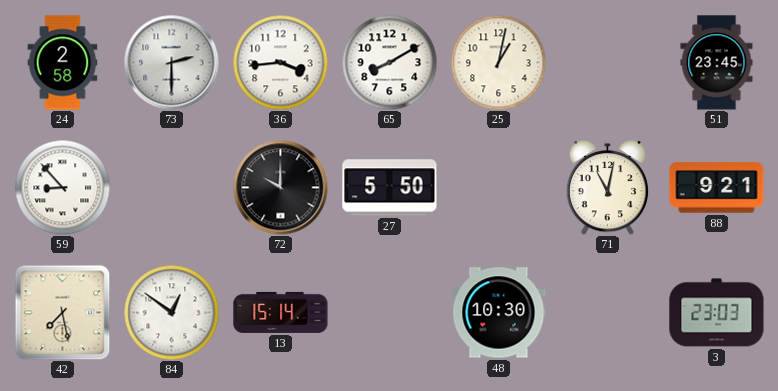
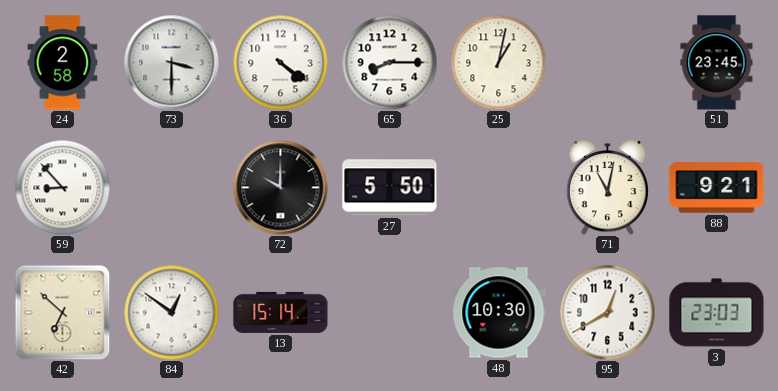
73: 2:30 -> 3:30
36: 3:44 -> 4:21
65: 8:10 -> 8:15
42: 7:28 -> 6:52
95: none -> 12:40
